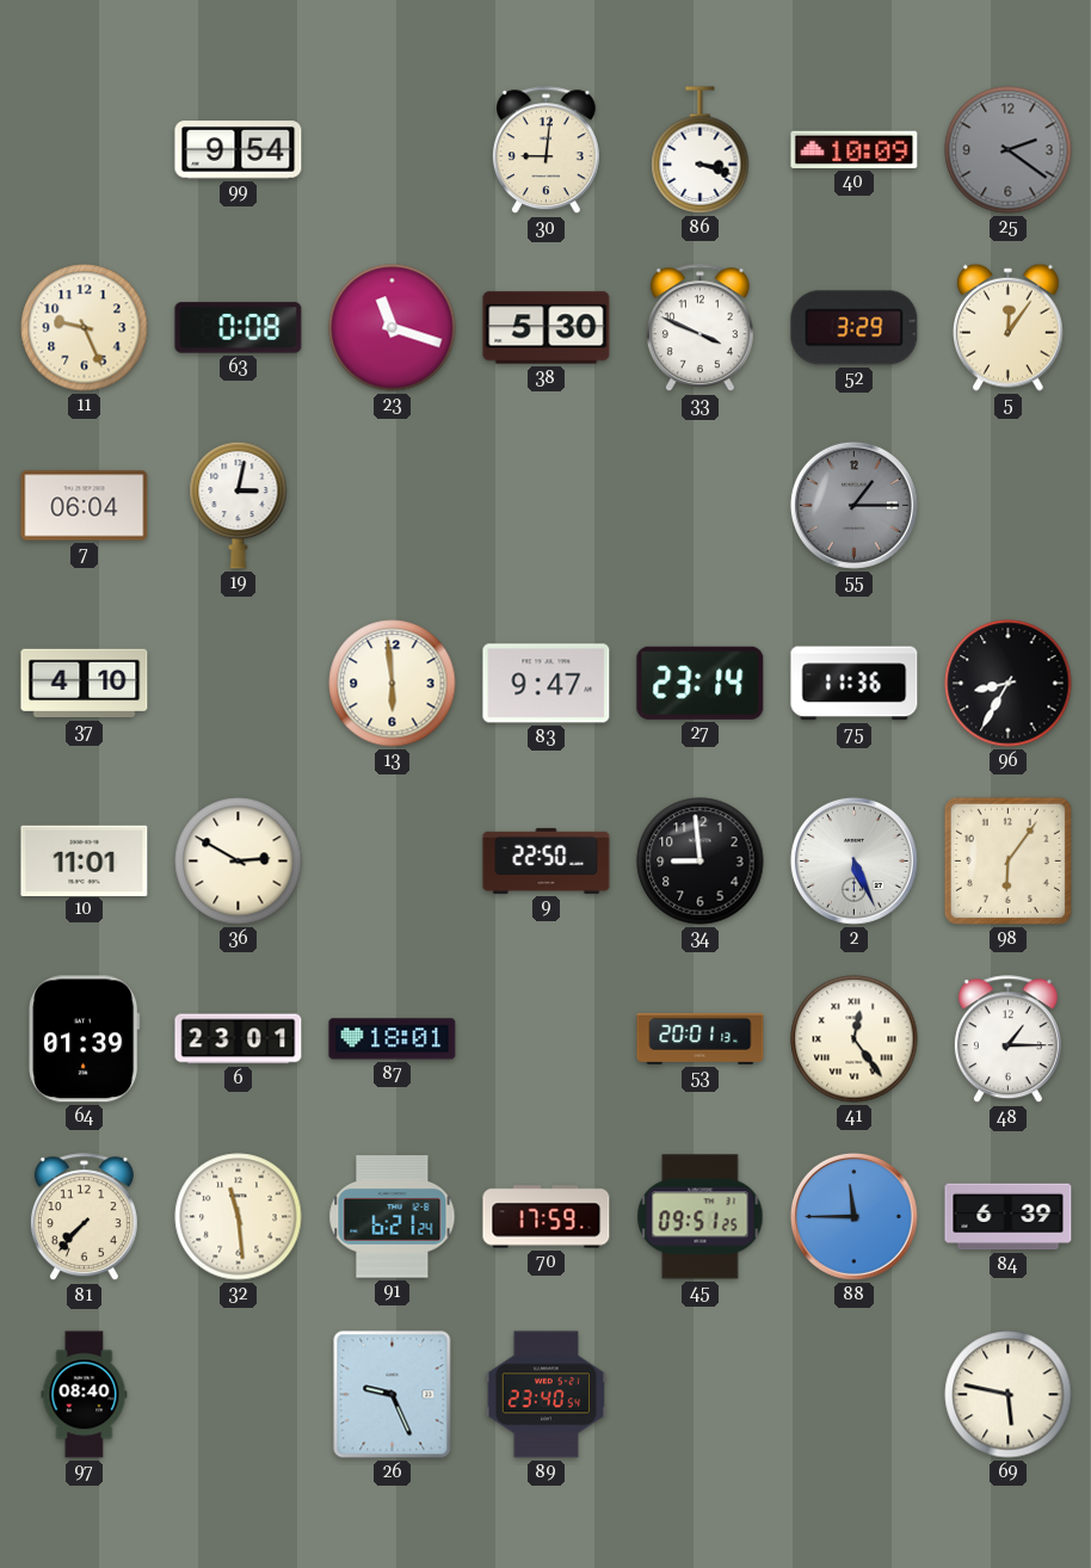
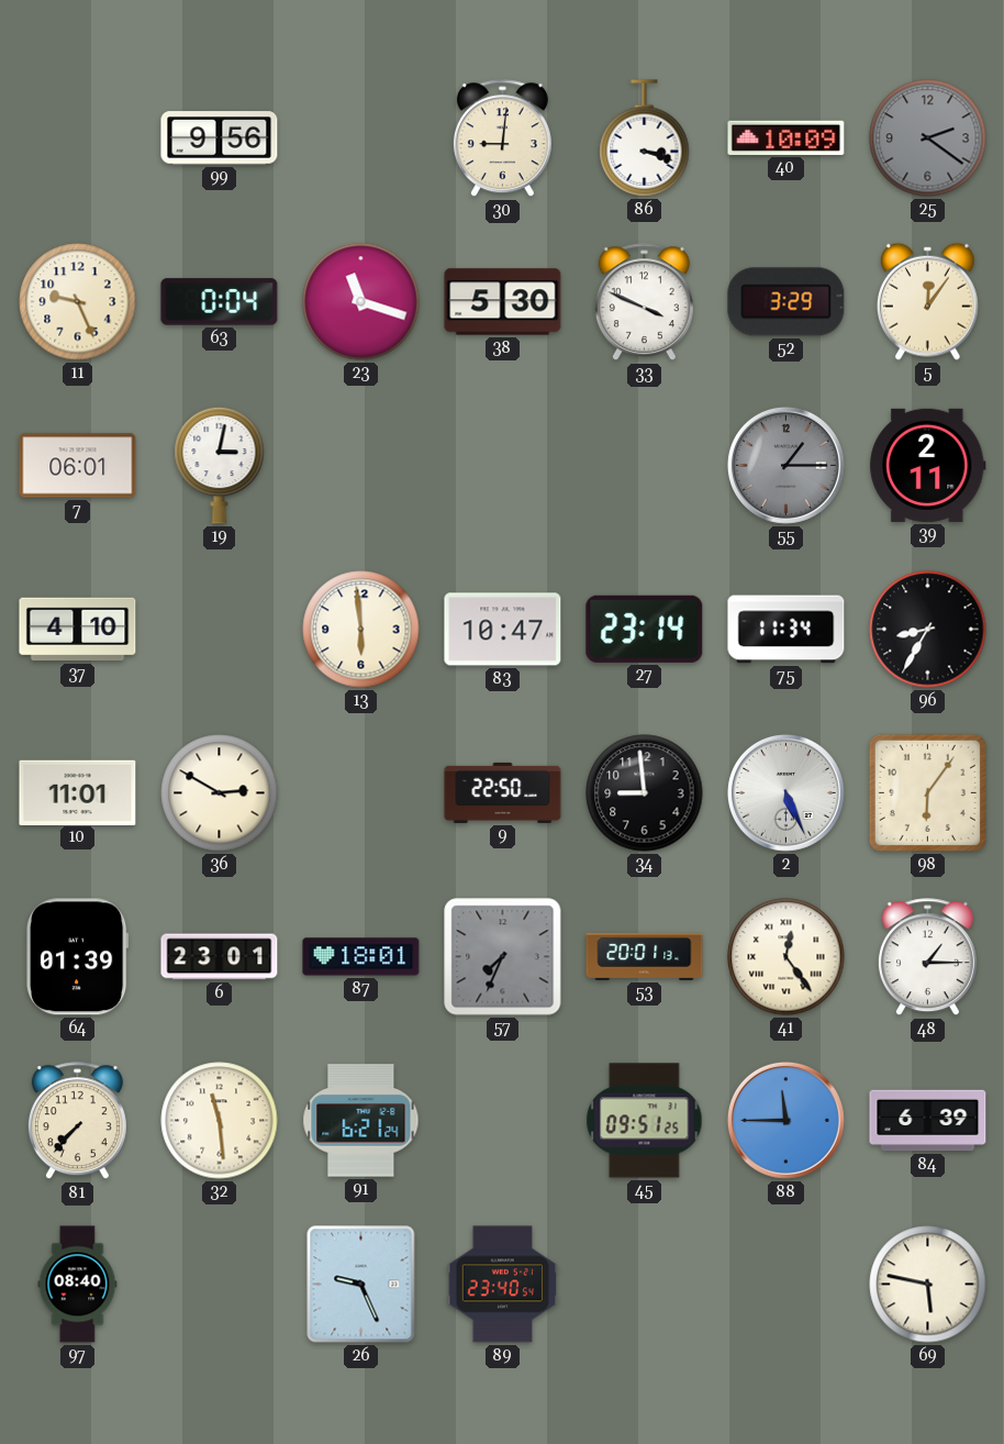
99: 9:54 -> 9:56
63: 0:08 -> 0:04
7: 06:04 -> 06:01
39: none -> 2:11
83: 9:47 -> 10:47
75: 11:36 -> 11:34
57: none -> 7:34
70: 17:59 -> none
